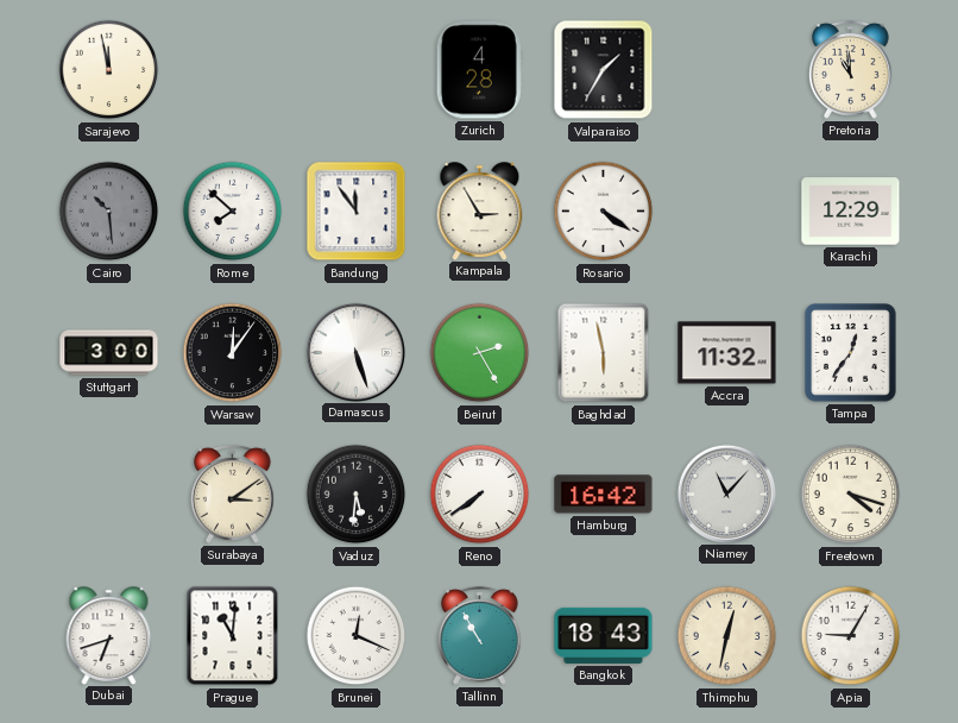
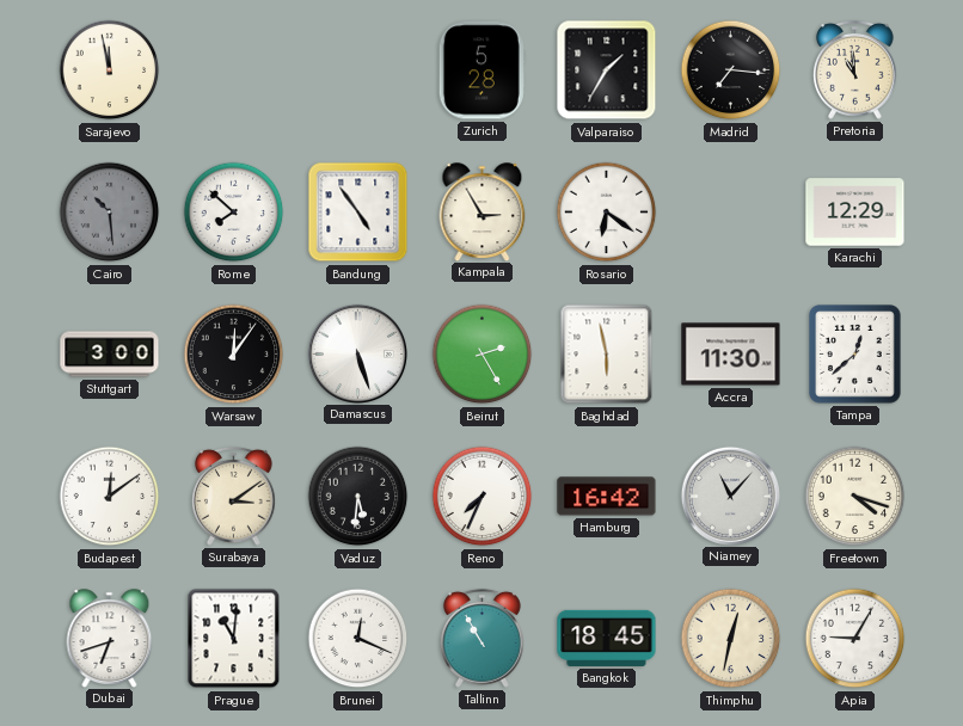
Zurich: 4:28 -> 5:28
Madrid: none -> 7:16
Bandung: 11:54 -> 4:54
Rosario: 4:21 -> 6:21
Accra: 11:32 -> 11:30
Tampa: 12:36 -> 12:38
Budapest: none -> 12:09
Reno: 7:39 -> 7:34
Bangkok: 18:43 -> 18:45
